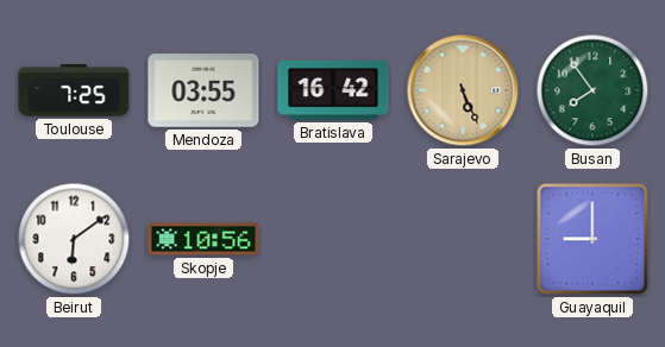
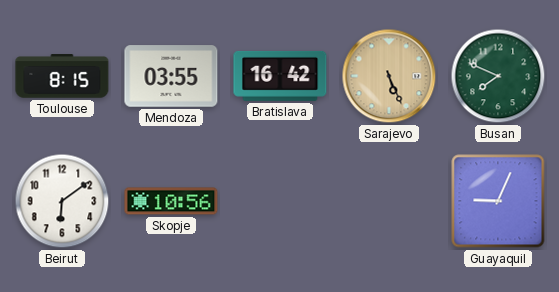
Toulouse: 7:25 -> 8:15
Busan: 7:54 -> 7:49
Guayaquil: 9:00 -> 9:04
